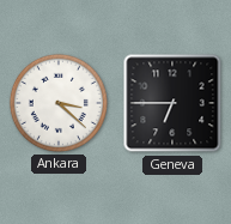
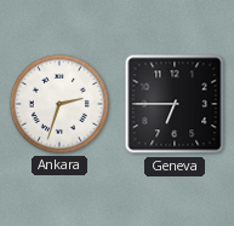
Ankara: 3:22 -> 2:33
